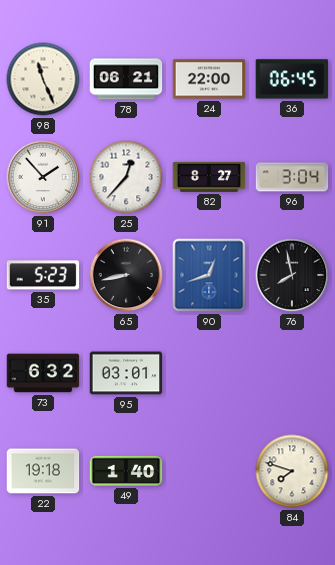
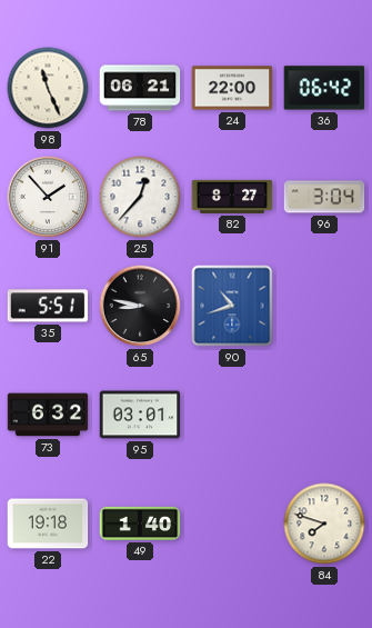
36: 06:45 -> 06:42
35: 5:23 -> 5:51
65: 8:43 -> 8:47
90: 12:42 -> 10:42
76: 7:58 -> none
